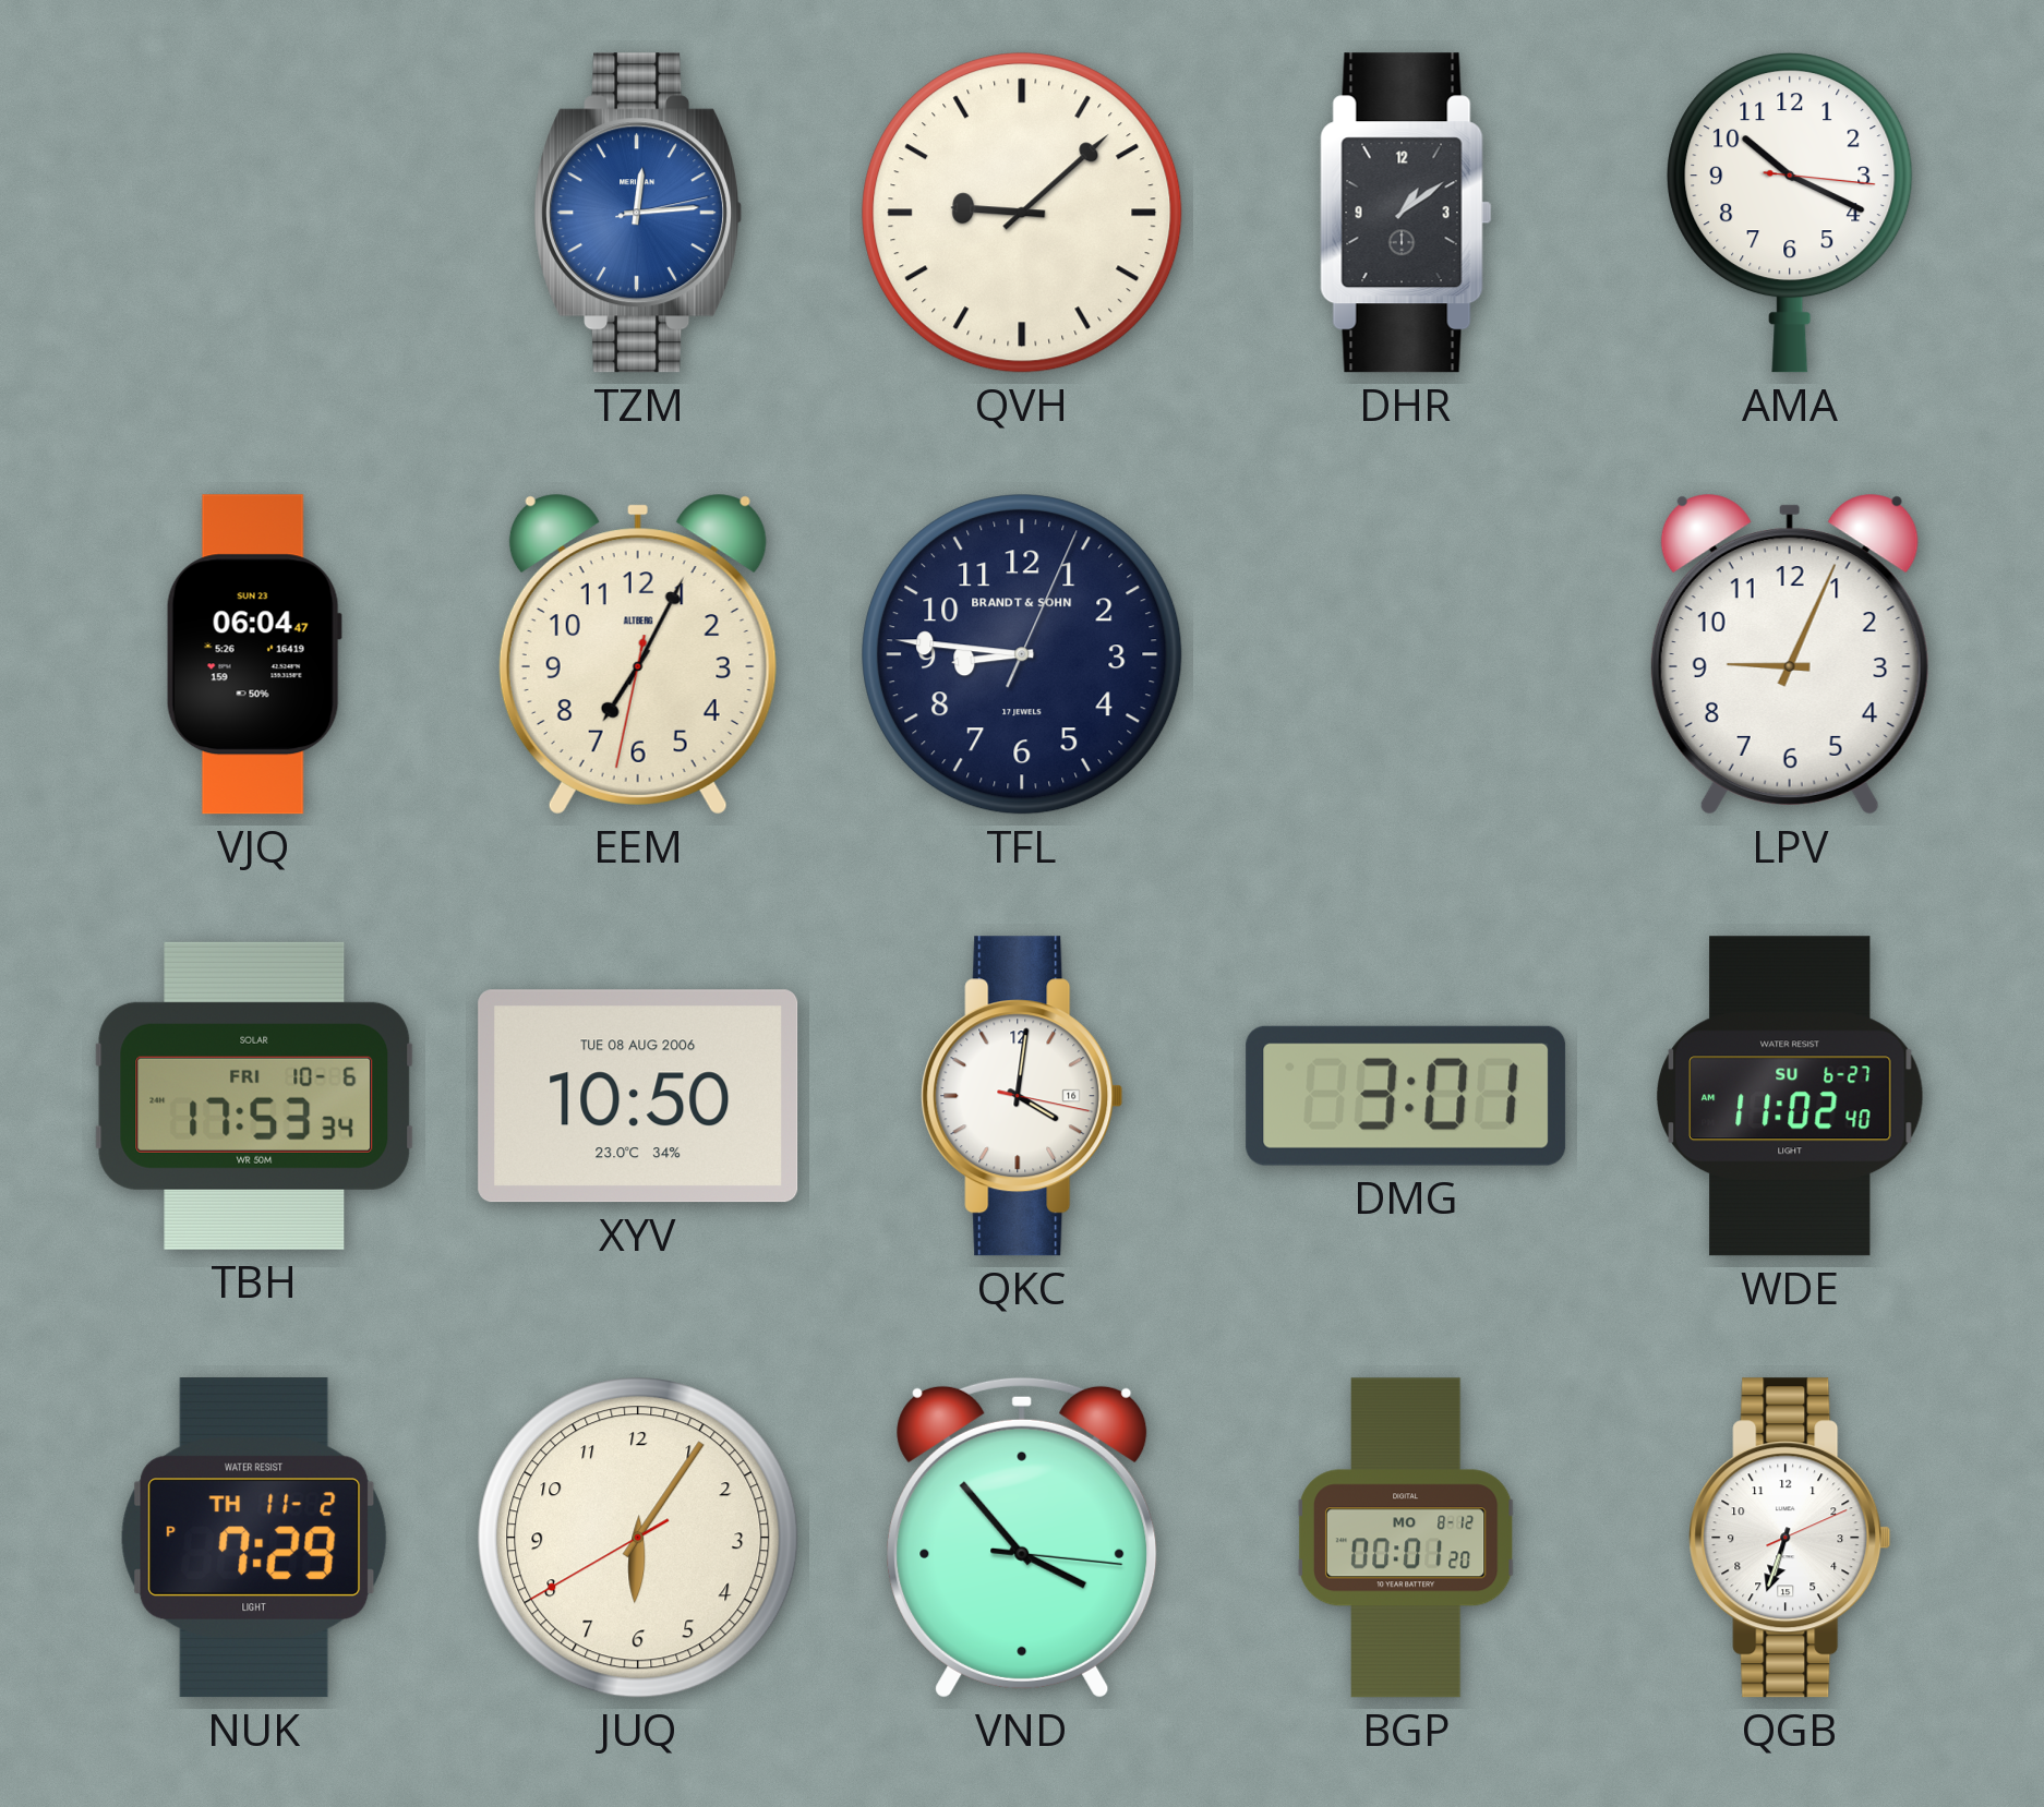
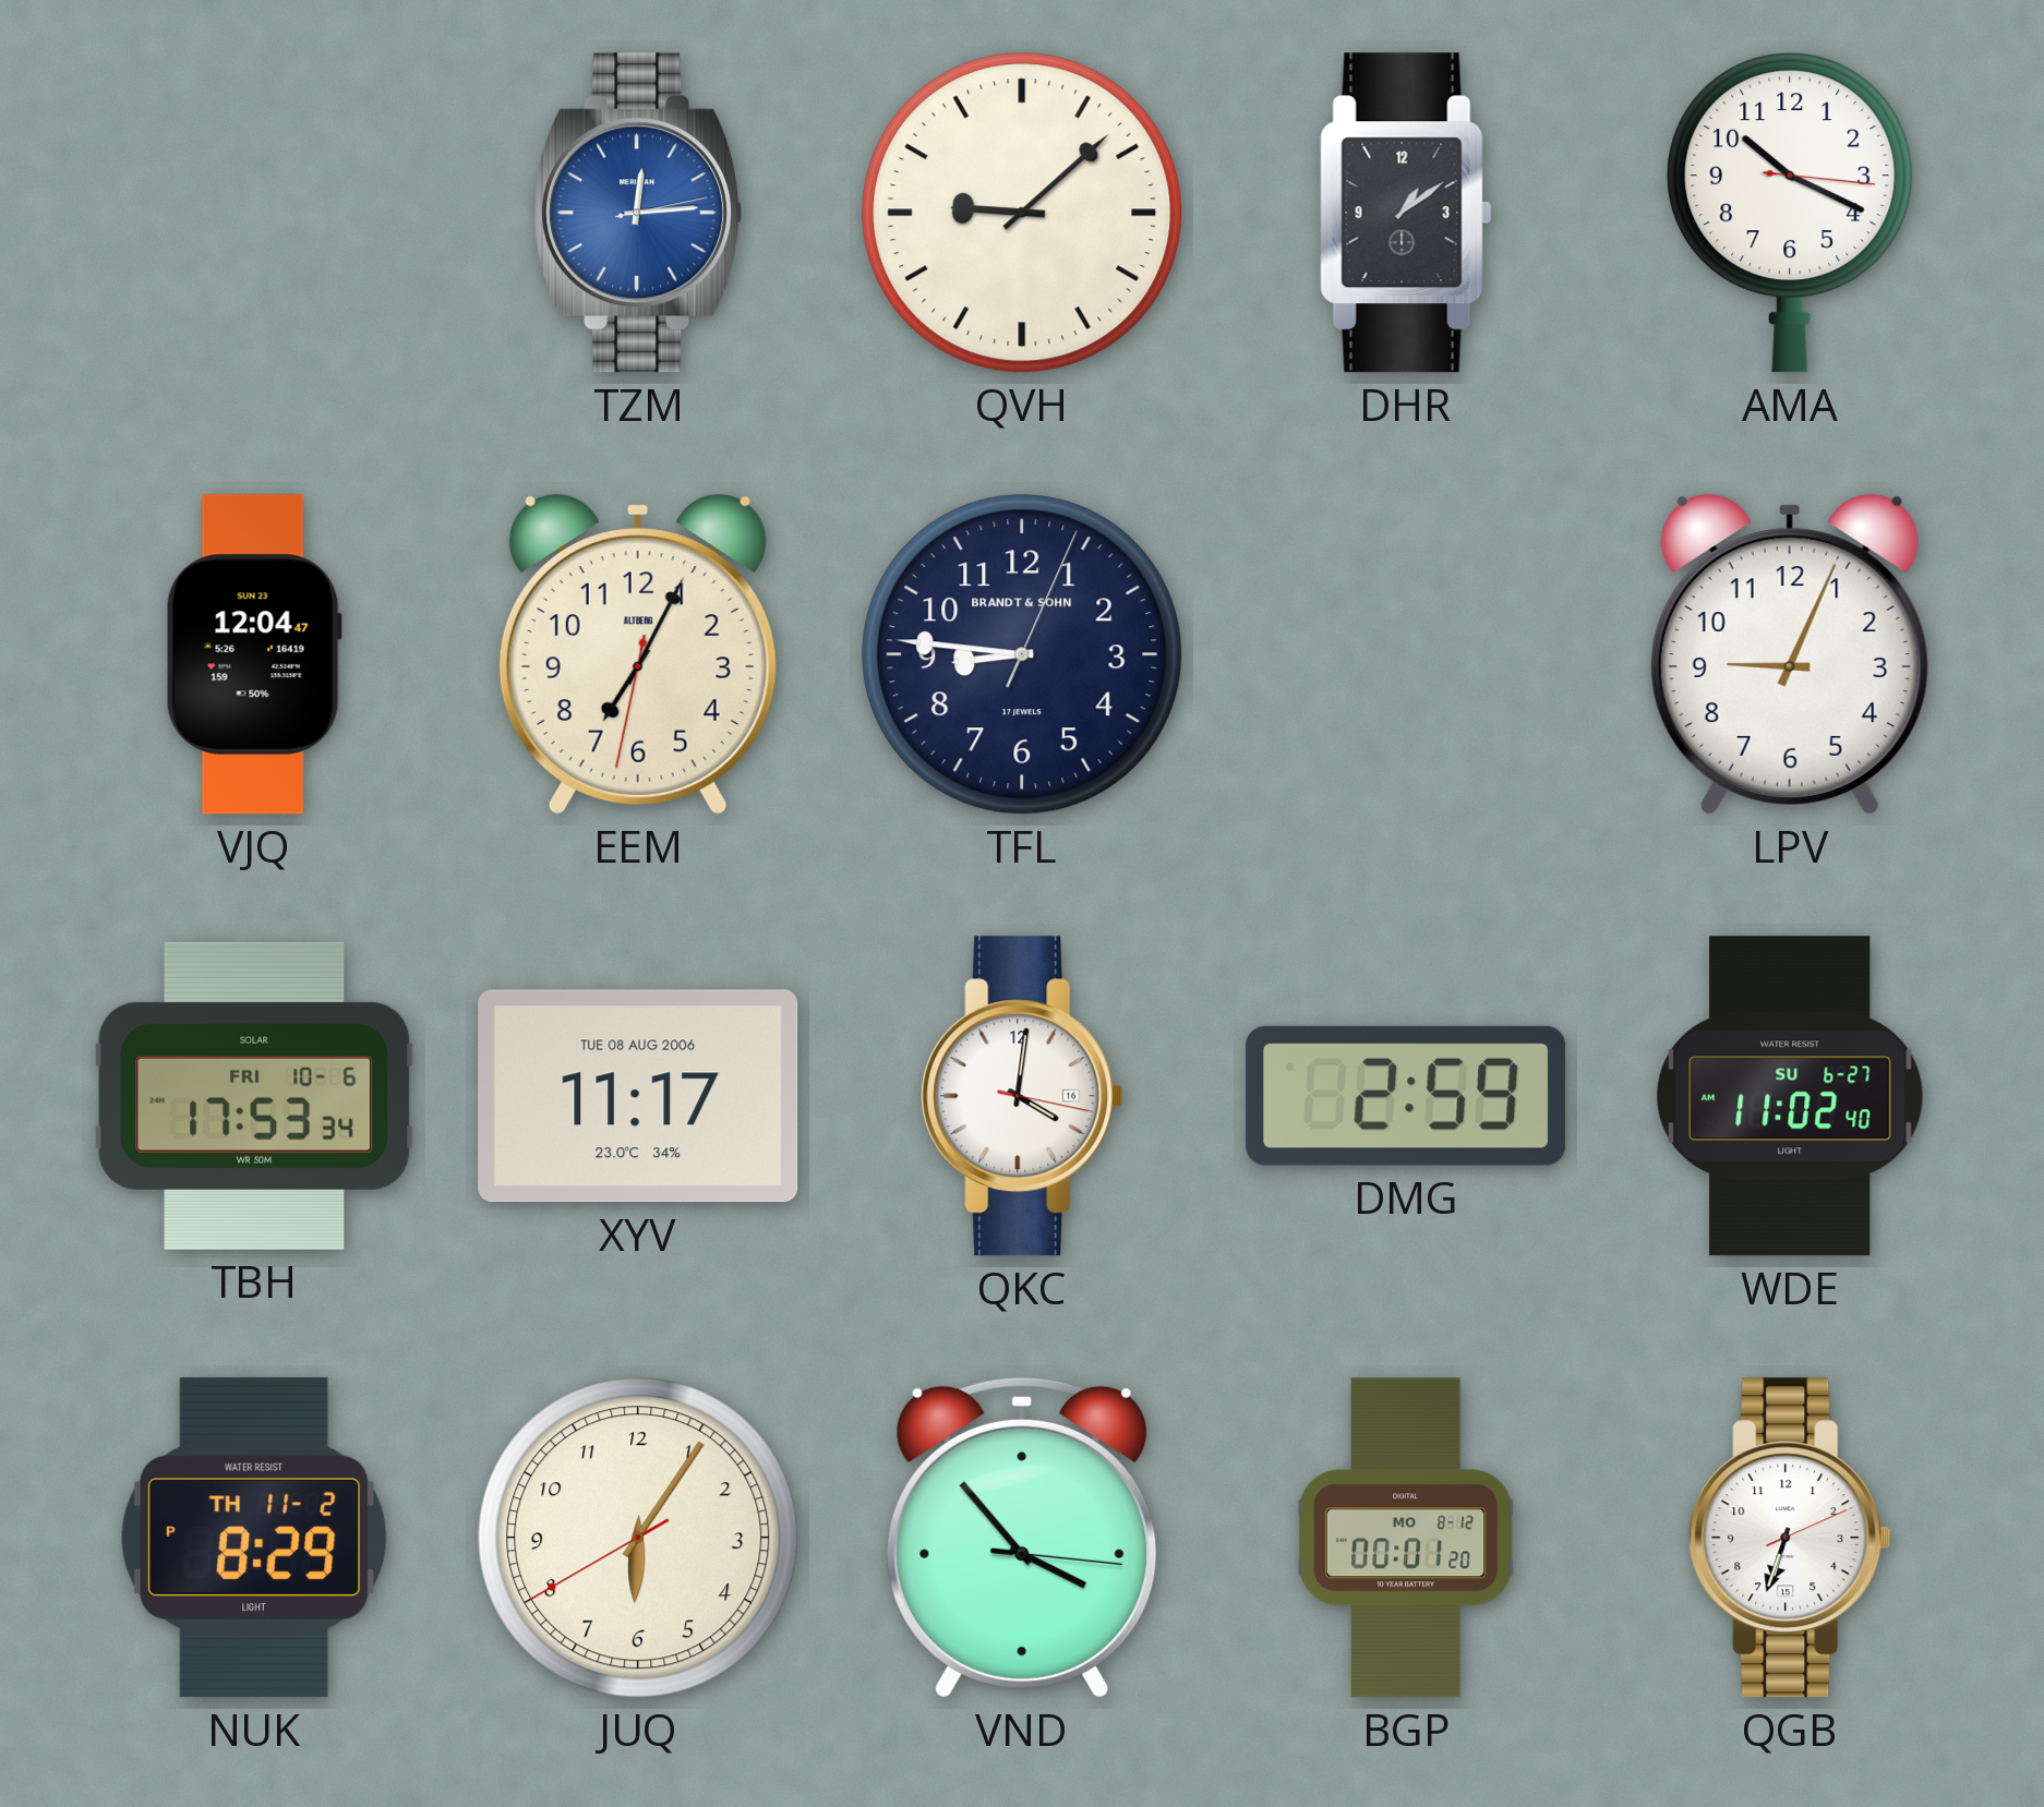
VJQ: 06:04 -> 12:04
XYV: 10:50 -> 11:17
DMG: 3:01 -> 2:59
NUK: 7:29 -> 8:29
